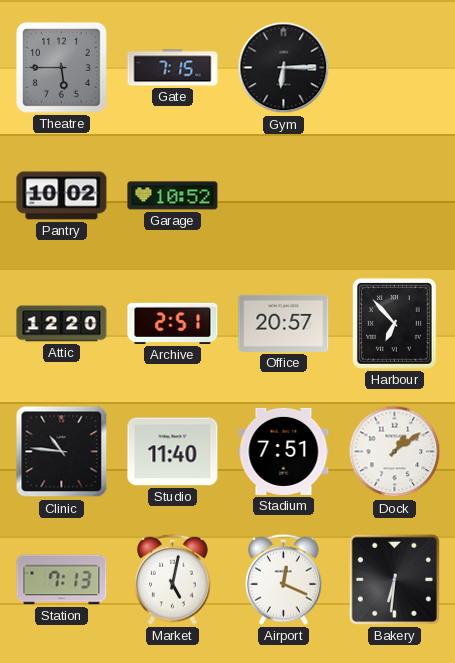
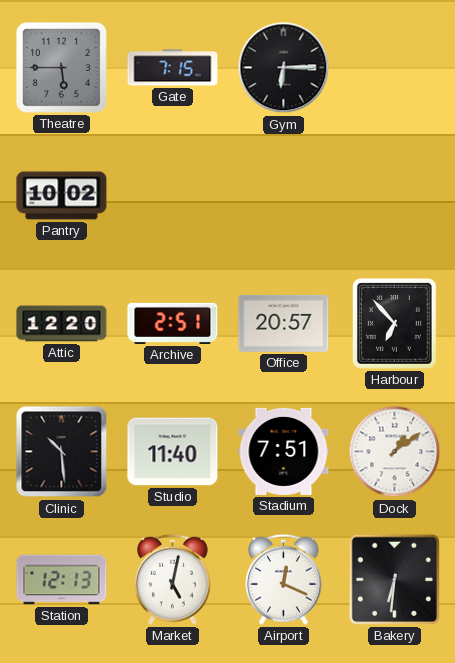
Garage: 10:52 -> none
Clinic: 10:46 -> 10:29
Station: 7:13 -> 12:13
